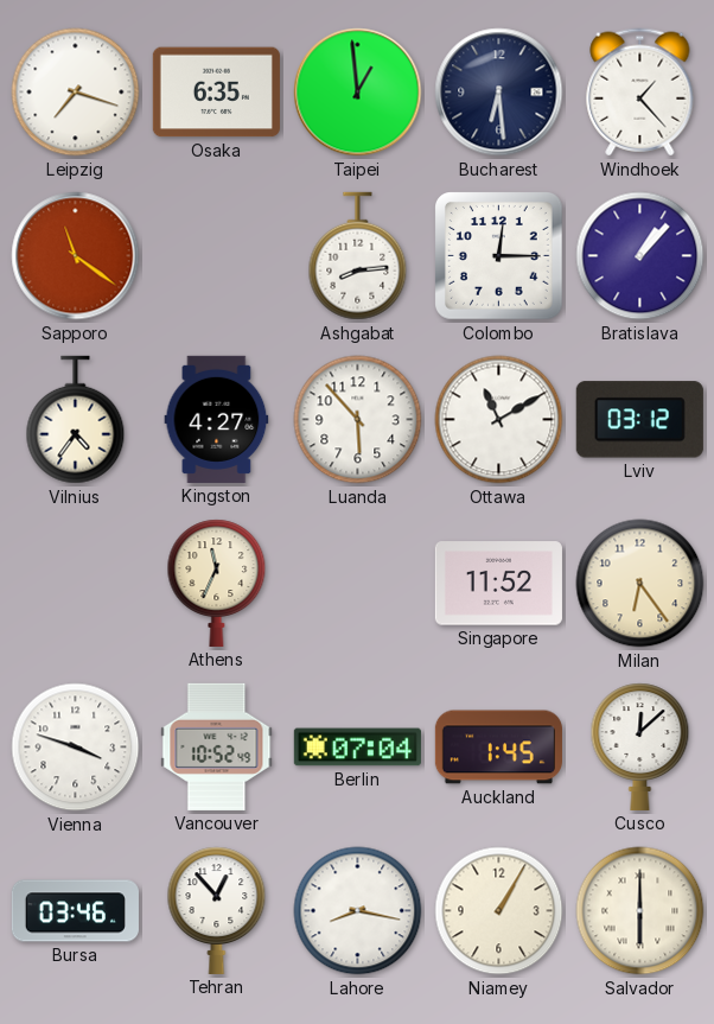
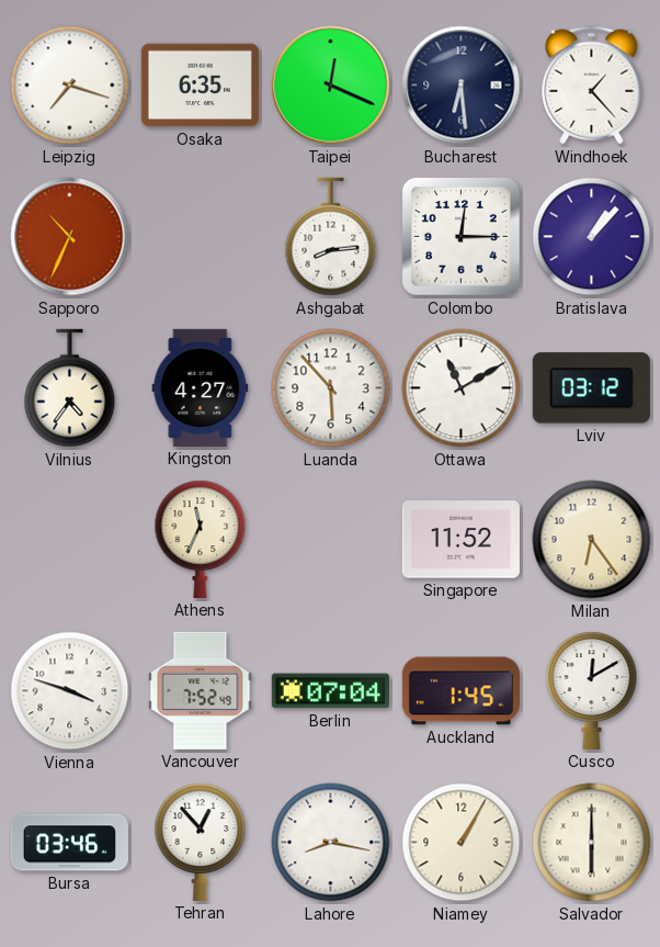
Taipei: 12:59 -> 12:19
Sapporo: 11:21 -> 10:34
Vancouver: 10:52 -> 7:52
Cusco: 12:08 -> 12:10
